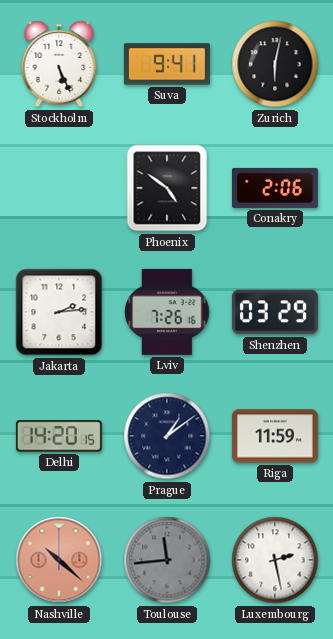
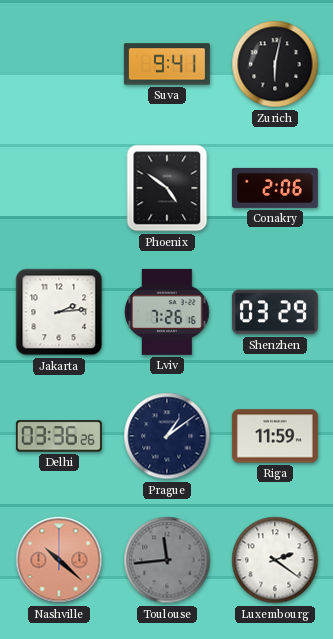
Stockholm: 5:26 -> none
Delhi: 14:20 -> 03:36
Luxembourg: 2:28 -> 2:21
